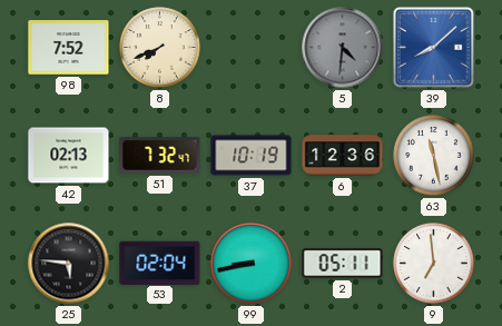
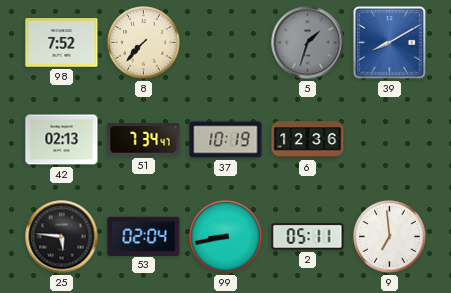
8: 7:41 -> 7:37
5: 4:31 -> 1:33
39: 8:08 -> 8:10
51: 7:32 -> 7:34
63: 11:28 -> none
